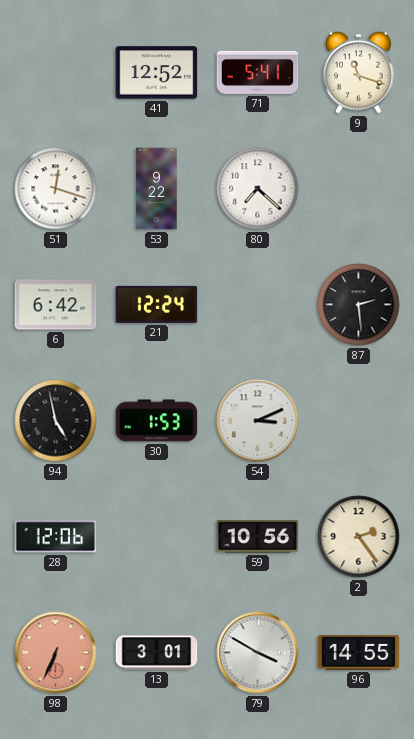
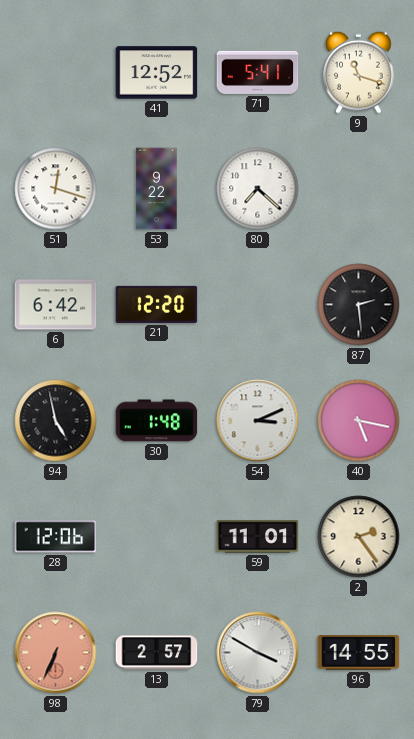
21: 12:24 -> 12:20
30: 1:53 -> 1:48
40: none -> 5:17
59: 10:56 -> 11:01
13: 3:01 -> 2:57
